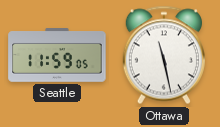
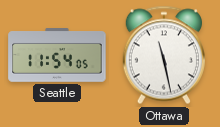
Seattle: 11:59 -> 11:54
